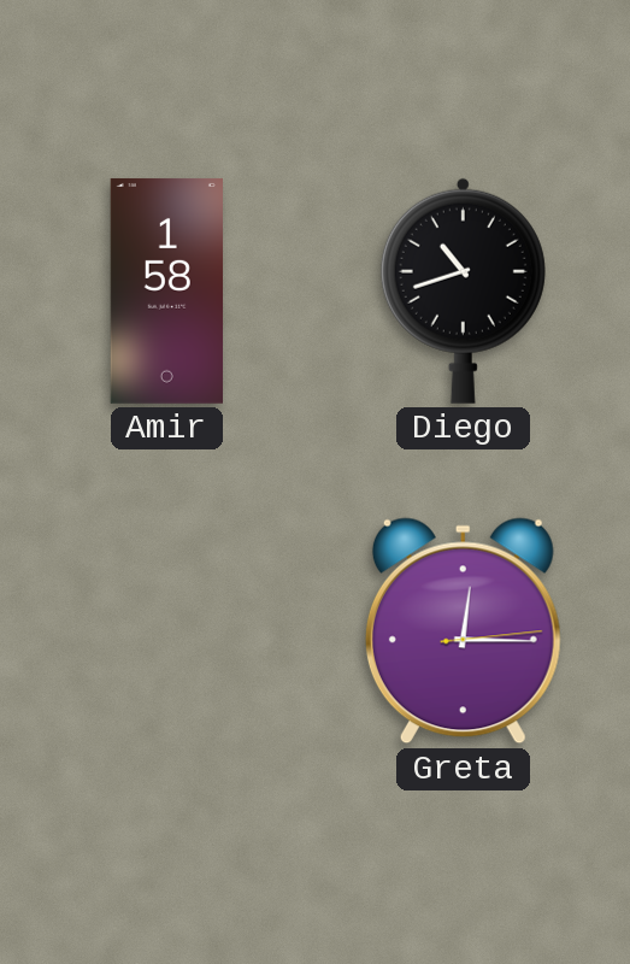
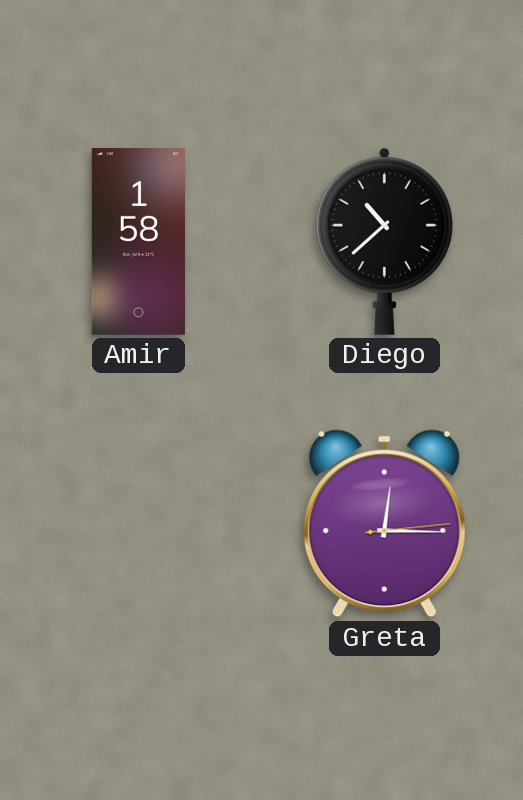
Diego: 10:42 -> 10:38
